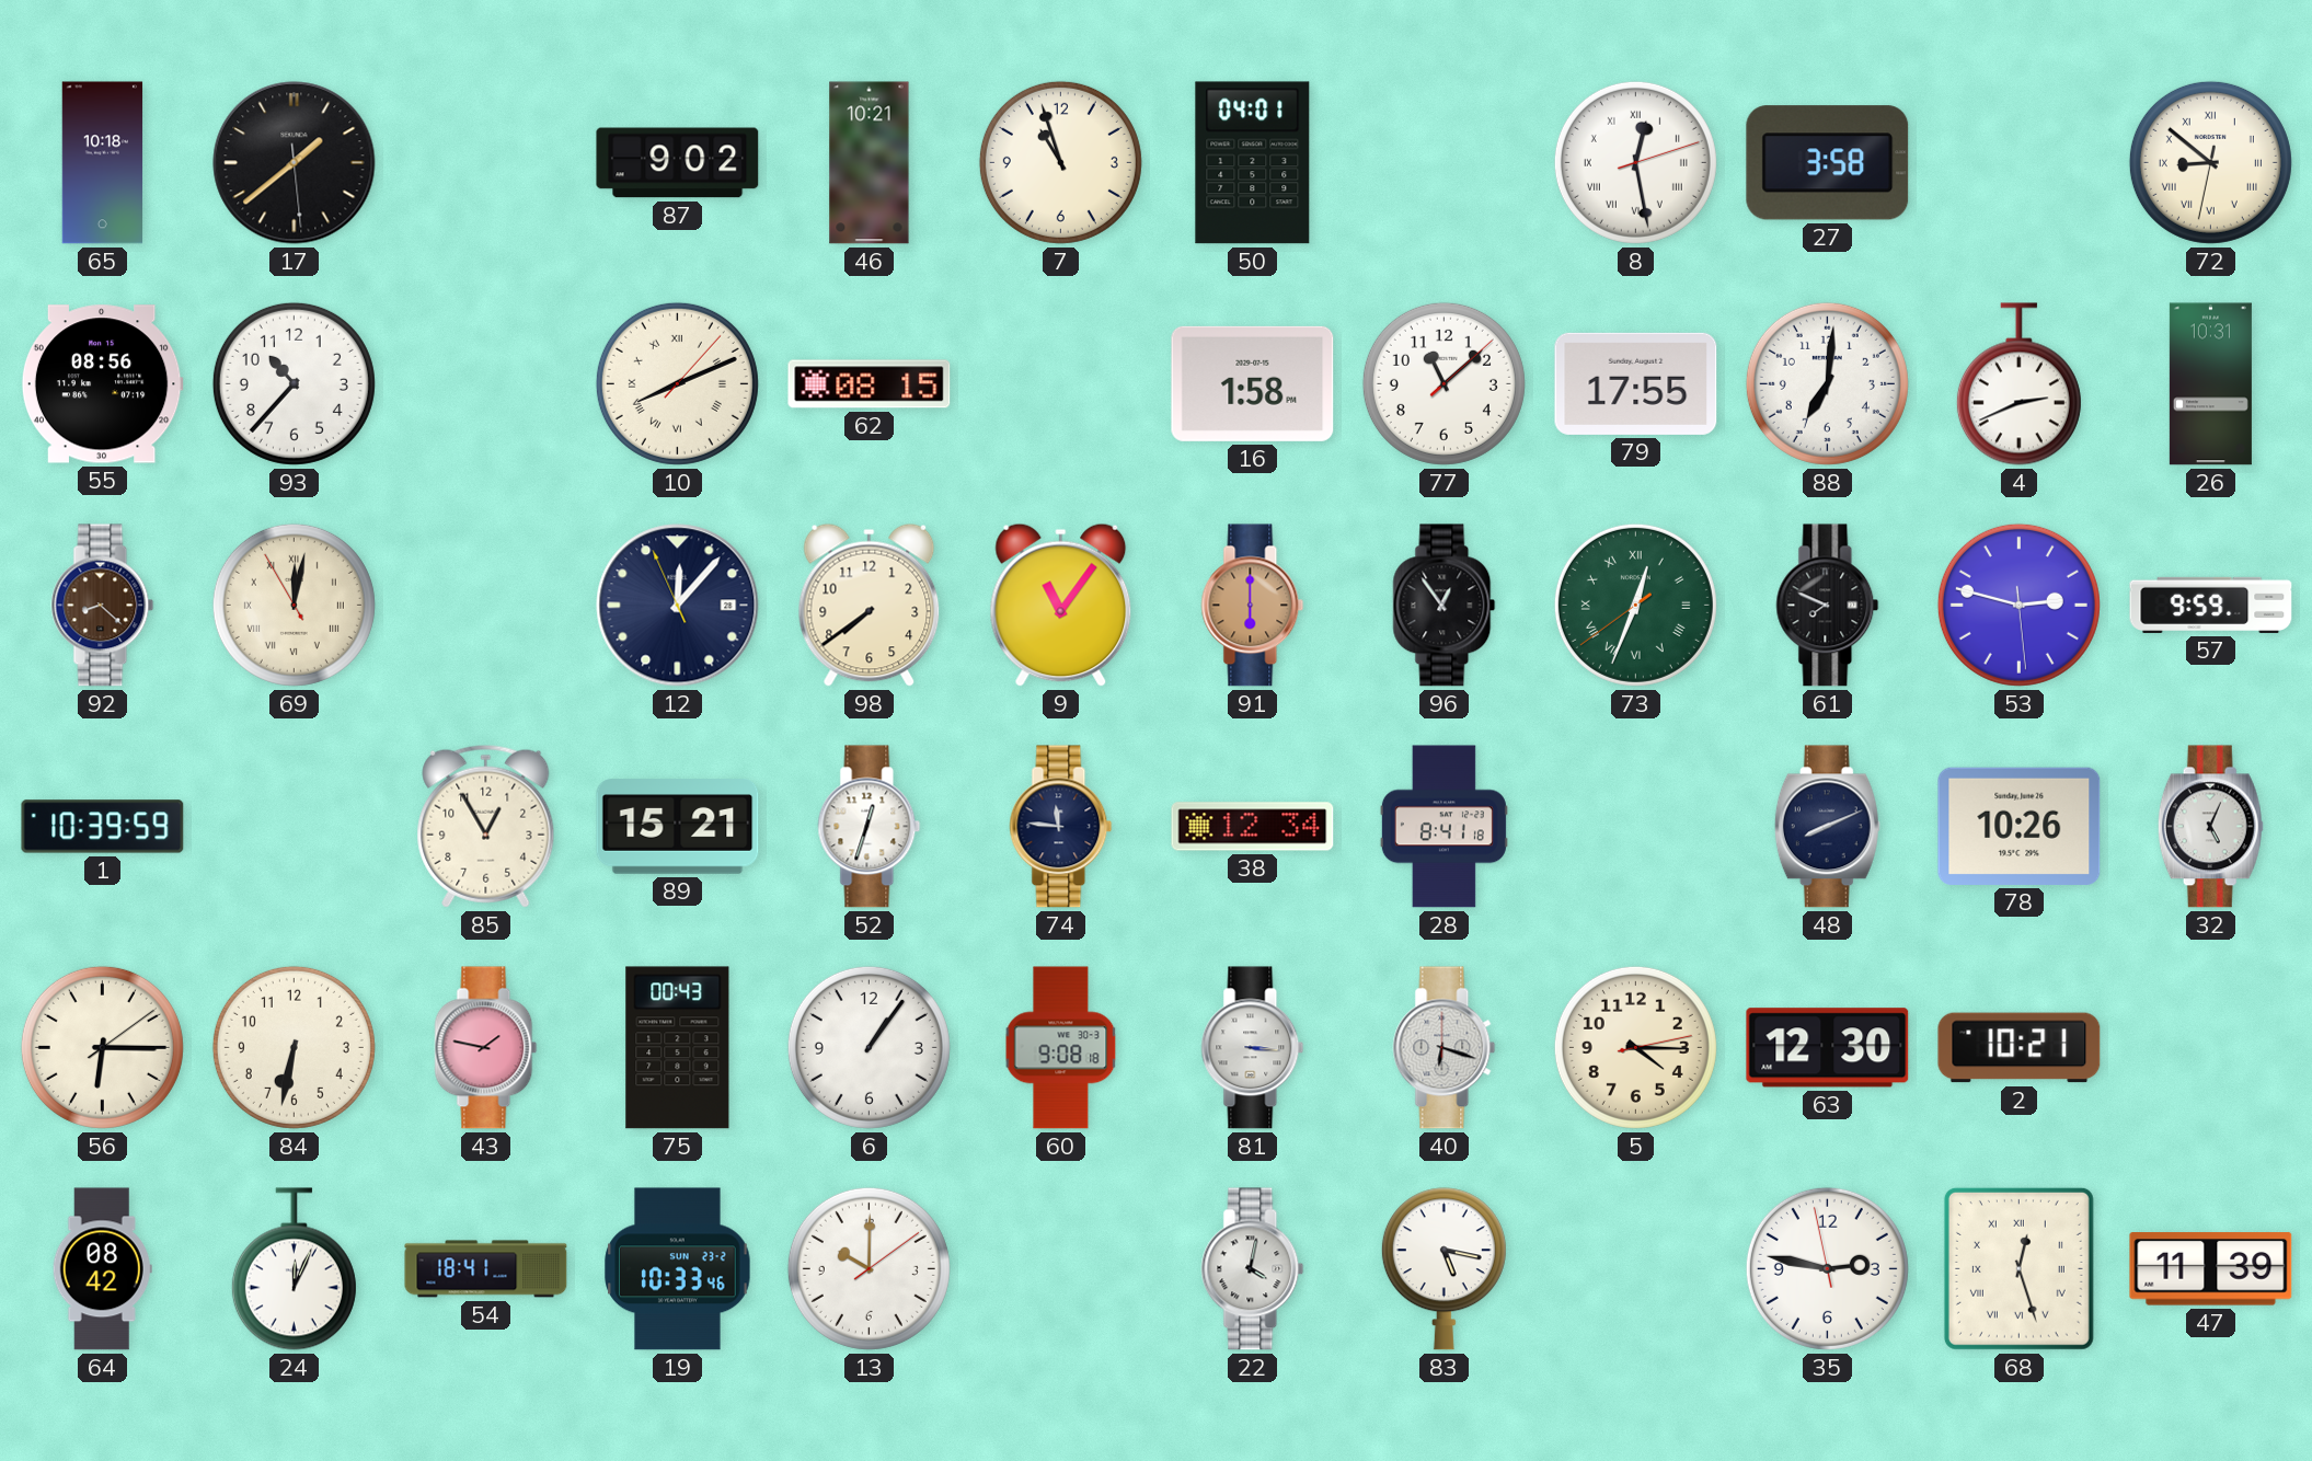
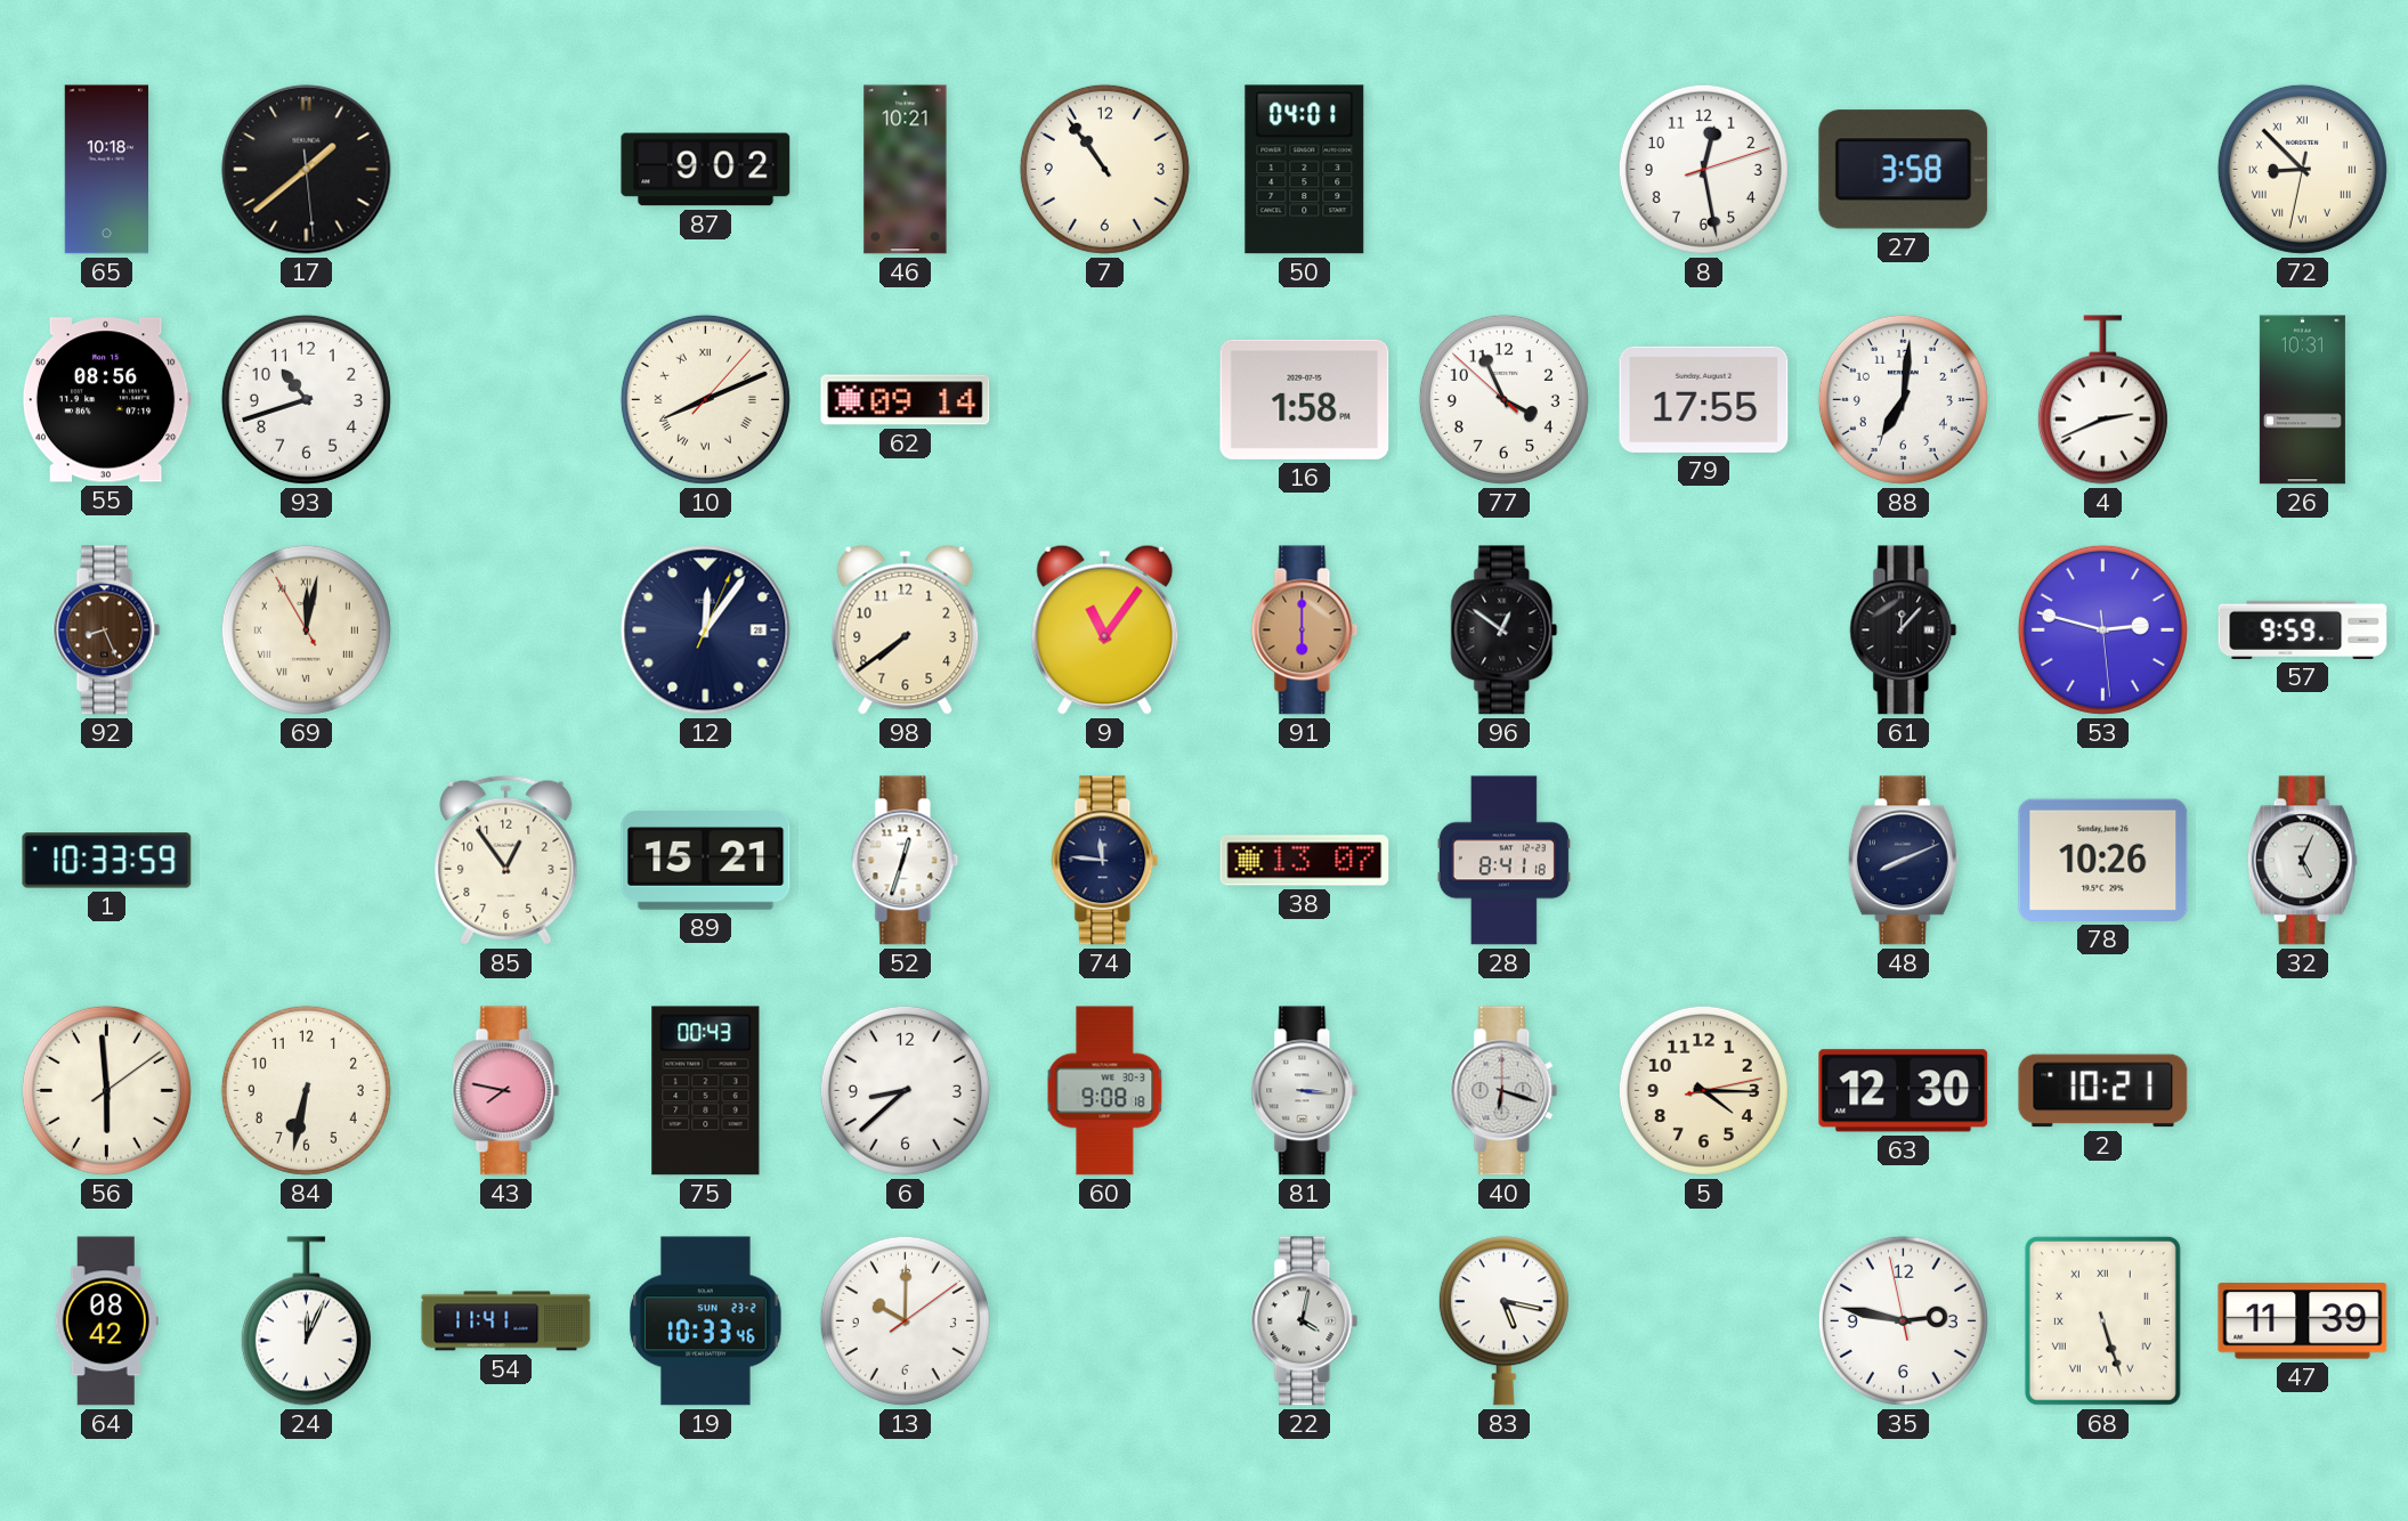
7: 10:57 -> 10:54
8 numerals: Roman -> Arabic
72: 8:51 -> 8:52
93: 10:37 -> 10:42
62: 08:15 -> 09:14
77: 11:08 -> 3:55
92: 8:22 -> 8:26
12: 12:06:56 -> 12:06:04
96: 12:54 -> 12:51
73: 12:33 -> none
61: 7:49 -> 12:07
1: 10:39 -> 10:33
85: 12:55 -> 12:54
38: 12:34 -> 13:07
56: 6:15 -> 5:59
43: 1:47 -> 7:47
6: 1:06 -> 8:38
54: 18:41 -> 11:41
68: 12:27 -> 5:27
